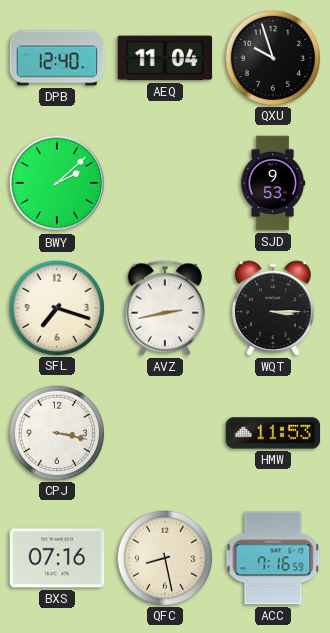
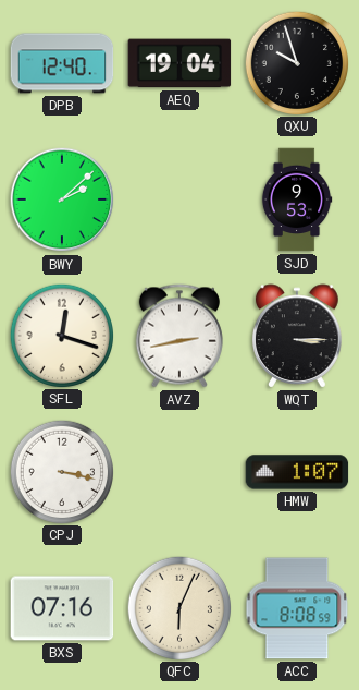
AEQ: 11:04 -> 19:04
SFL: 7:18 -> 12:18
HMW: 11:53 -> 1:07
QFC: 8:28 -> 6:04
ACC: 7:16 -> 8:08
